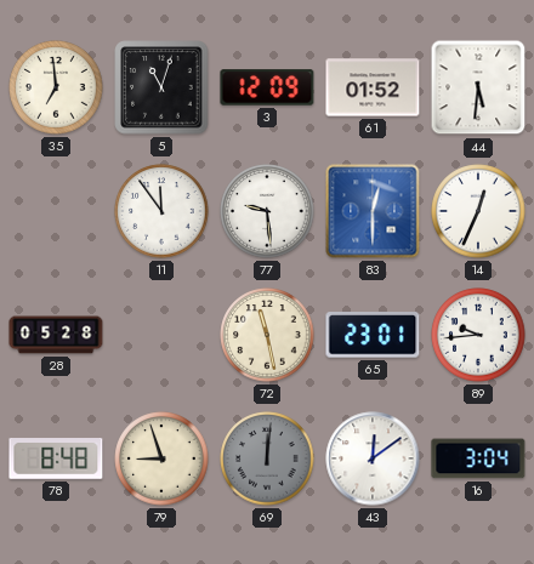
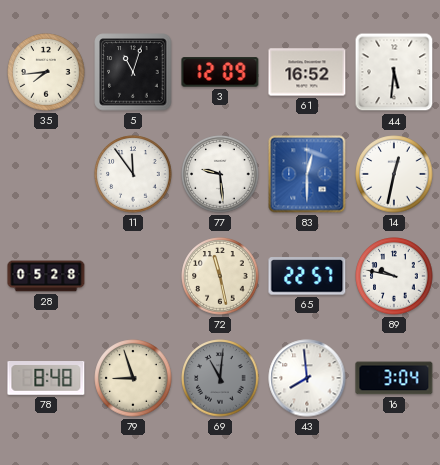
35: 6:59 -> 7:44
61: 01:52 -> 16:52
14: 12:34 -> 12:32
65: 23:01 -> 22:57
89: 9:44 -> 9:47
69: 12:01 -> 11:01
43: 12:09 -> 7:59
